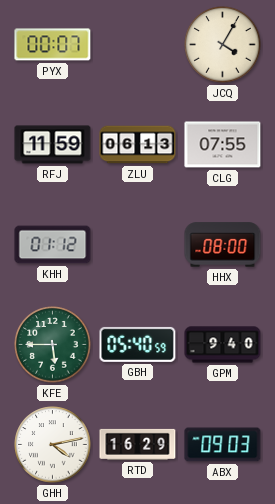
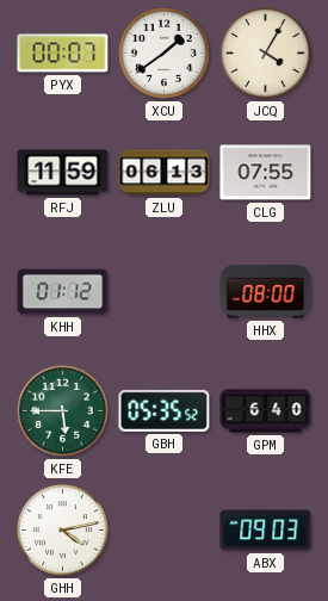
XCU: none -> 1:39
GBH: 05:40 -> 05:35
GPM: 9:40 -> 6:40
RTD: 16:29 -> none
